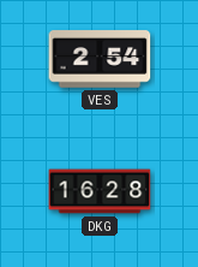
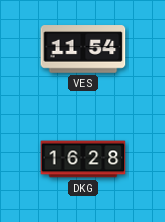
VES: 2:54 -> 11:54
